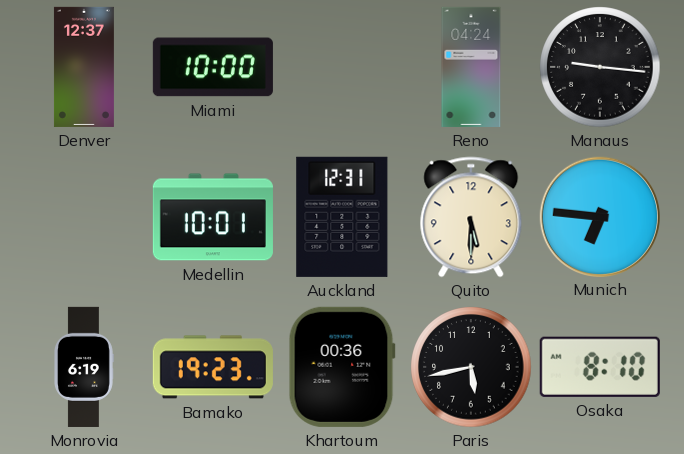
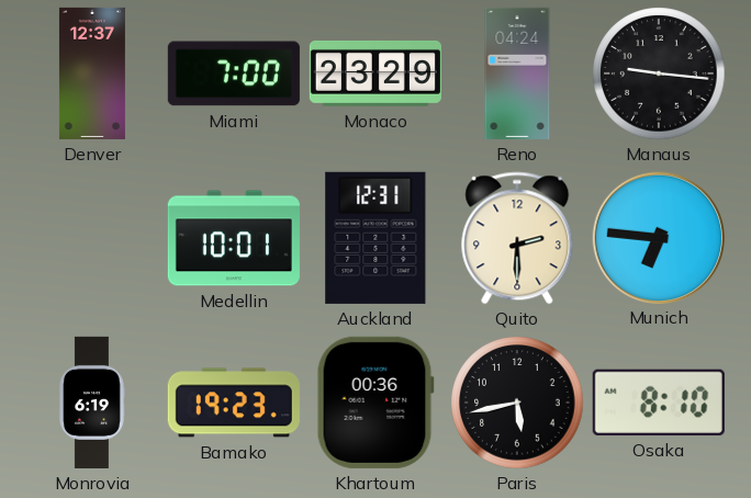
Miami: 10:00 -> 7:00
Monaco: none -> 23:29
Quito: 5:30 -> 2:30
